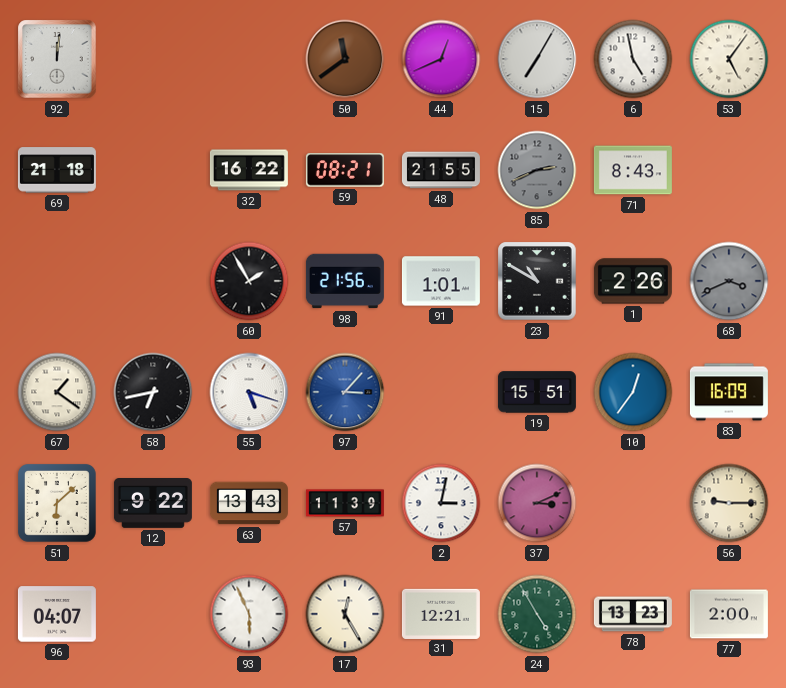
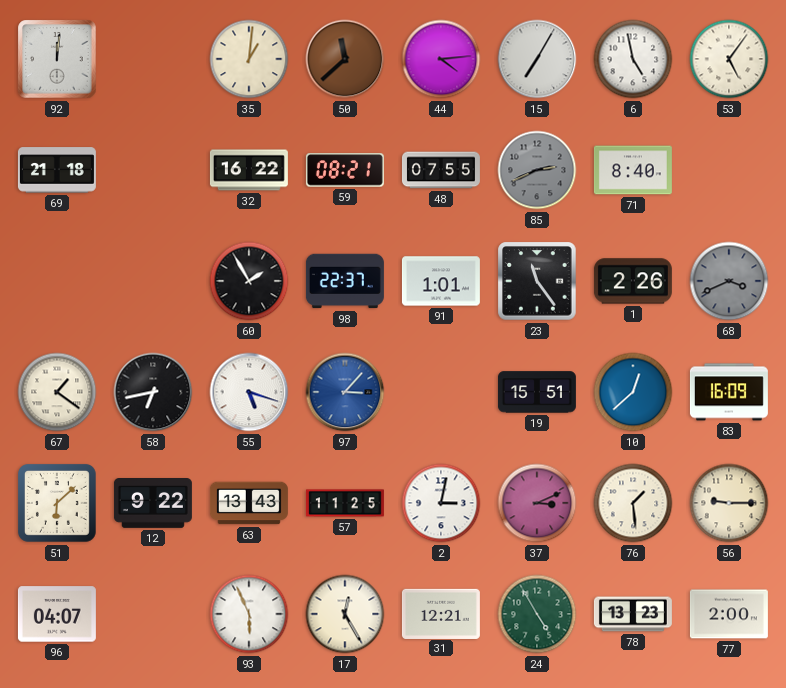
35: none -> 1:01
50: 11:39 -> 11:38
44: 12:41 -> 4:14
48: 21:55 -> 07:55
71: 8:43 -> 8:40
98: 21:56 -> 22:37
23: 10:50 -> 11:24
10: 12:36 -> 12:38
57: 11:39 -> 11:25
76: none -> 1:29
